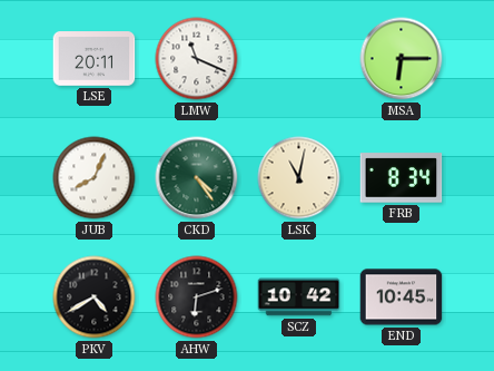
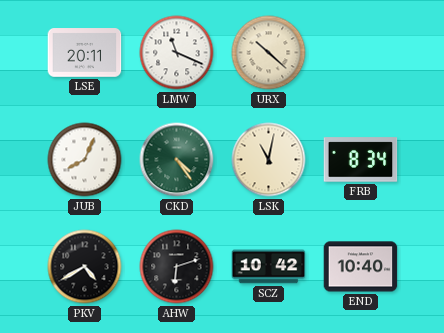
URX: none -> 10:22
MSA: 6:15 -> none
END: 10:45 -> 10:40
